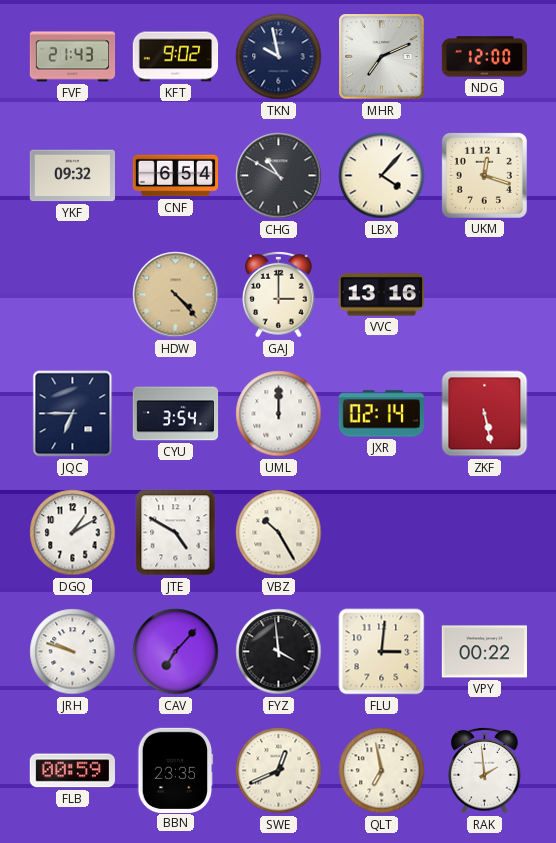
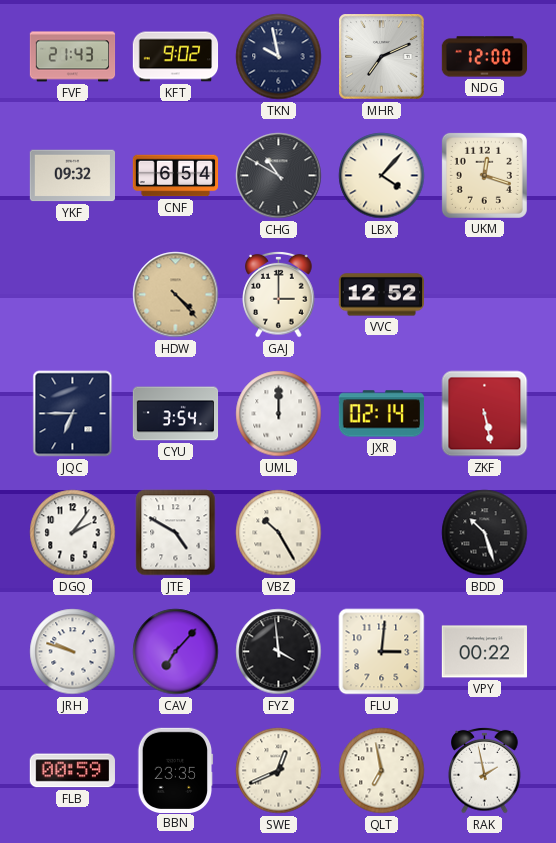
VVC: 13:16 -> 12:52
DGQ: 1:10 -> 2:06
BDD: none -> 10:27
RAK: 1:59 -> 1:58
